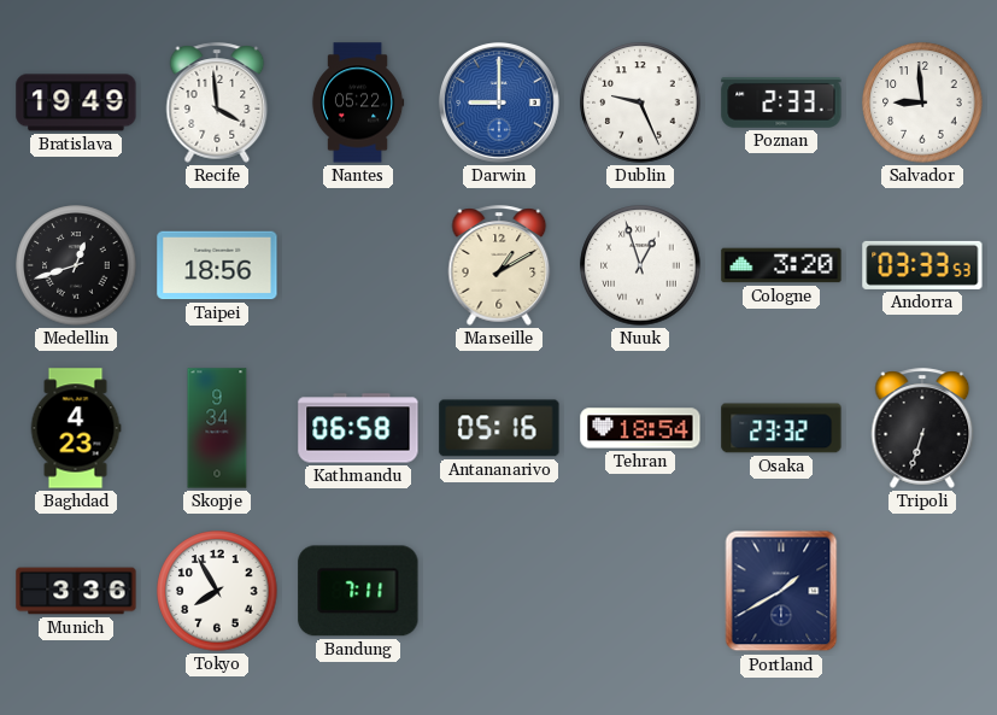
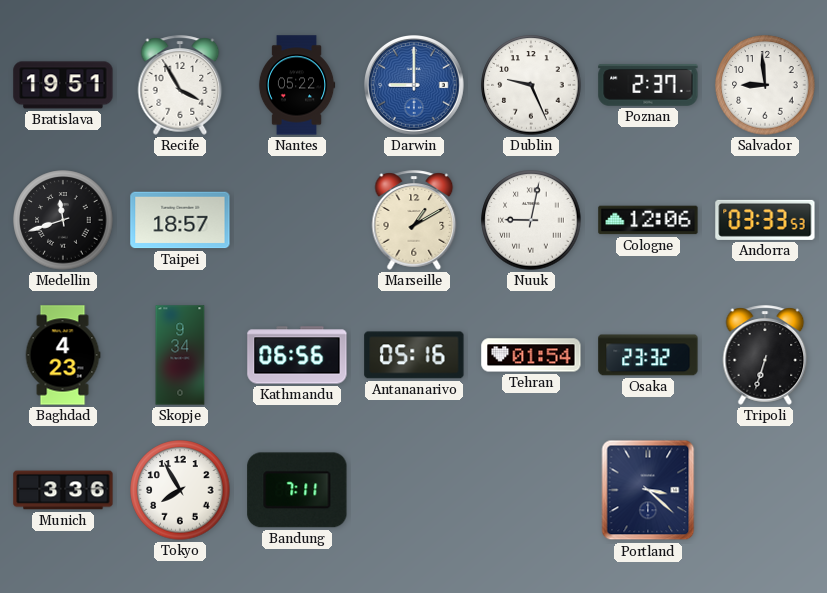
Bratislava: 19:49 -> 19:51
Recife: 3:59 -> 3:55
Poznan: 2:33 -> 2:37
Medellin: 12:42 -> 11:42
Taipei: 18:56 -> 18:57
Nuuk: 12:57 -> 9:02
Cologne: 3:20 -> 12:06
Kathmandu: 06:58 -> 06:56
Tehran: 18:54 -> 01:54
Portland: 1:40 -> 3:22
